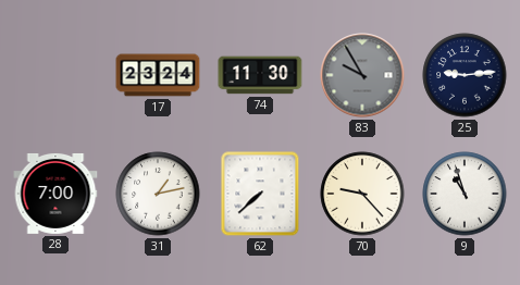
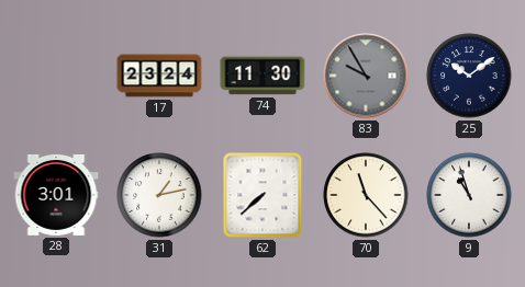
25: 9:14 -> 10:09
28: 7:00 -> 3:01
70: 9:23 -> 11:23
